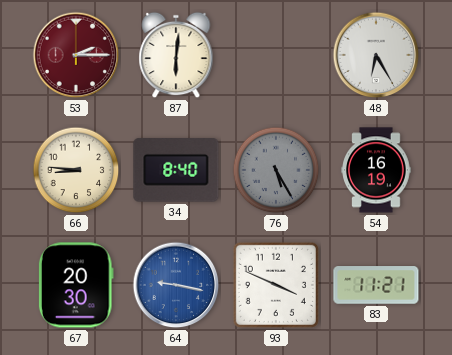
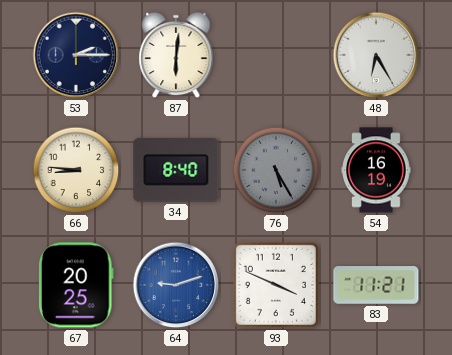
53 dial: burgundy -> navy
67: 20:30 -> 20:25
64: 9:17 -> 9:12
